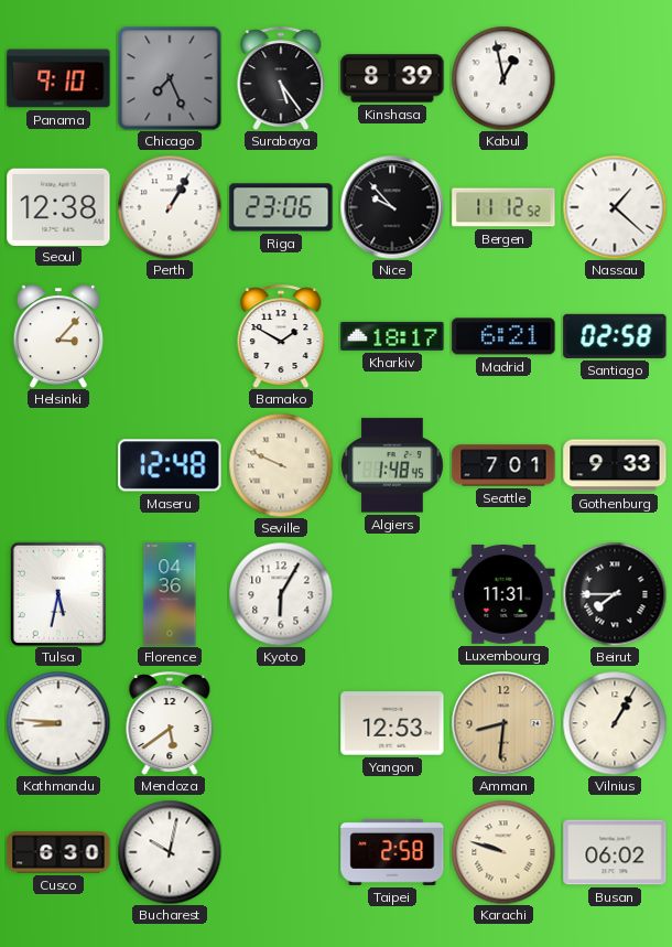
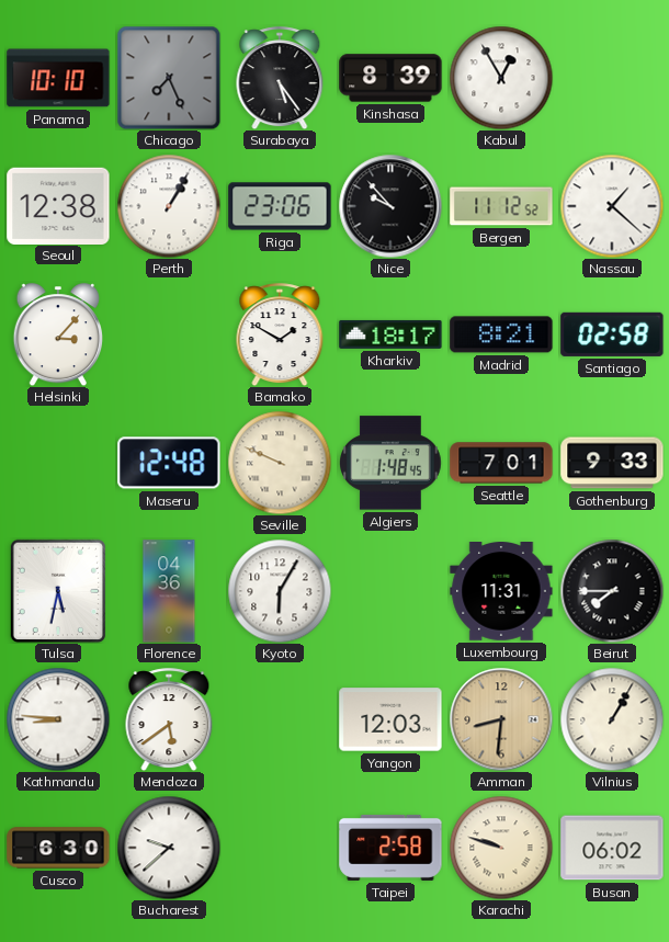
Panama: 9:10 -> 10:10
Kabul: 12:58 -> 12:55
Madrid: 6:21 -> 8:21
Yangon: 12:53 -> 12:03
Bucharest: 10:02 -> 9:38
